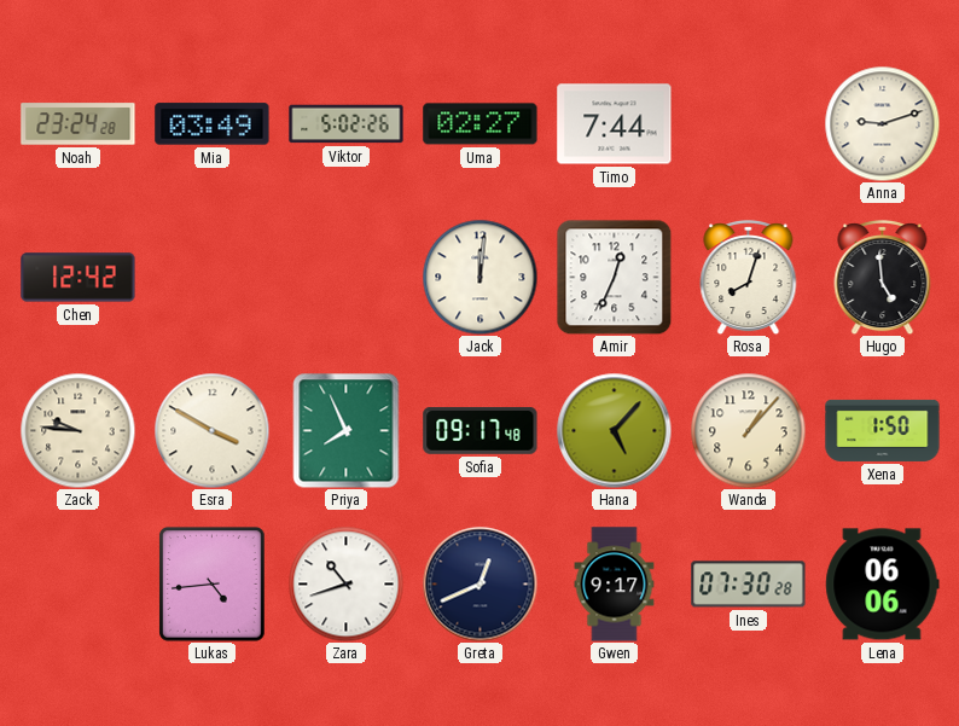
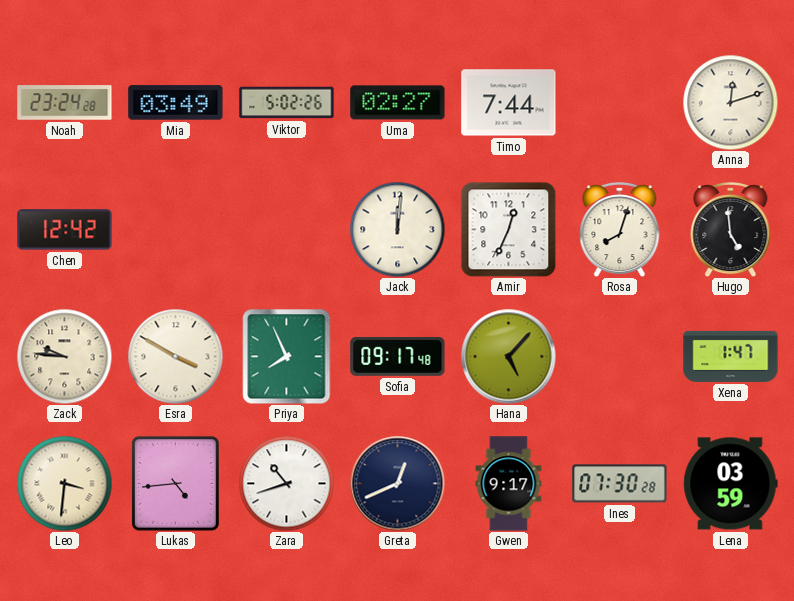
Anna: 9:12 -> 12:12
Wanda: 1:07 -> none
Xena: 1:50 -> 1:47
Leo: none -> 3:31
Lena: 06:06 -> 03:59
